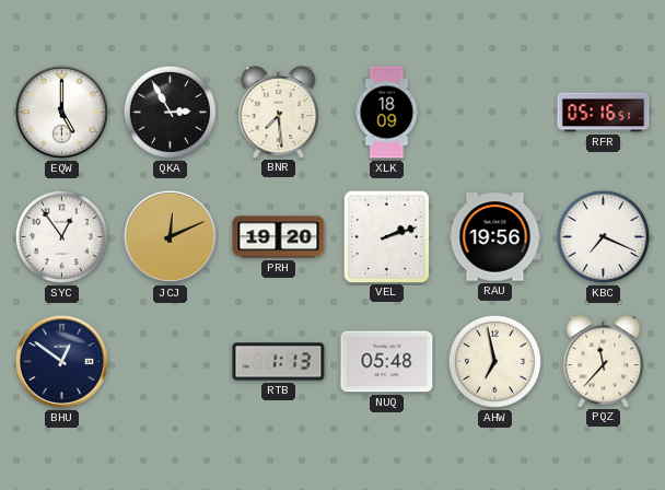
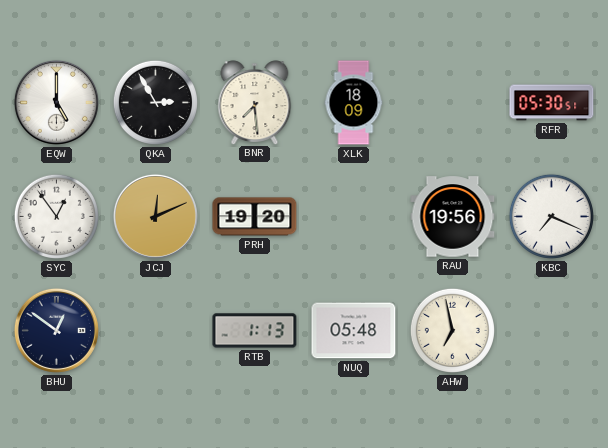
RFR: 05:16 -> 05:30
VEL: 2:12 -> none
PQZ: 11:37 -> none
